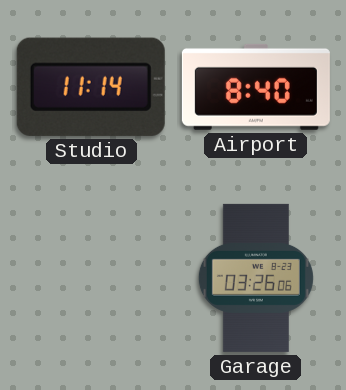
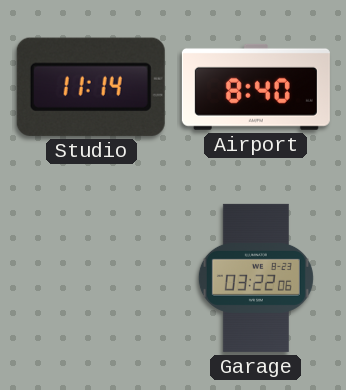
Garage: 03:26 -> 03:22
